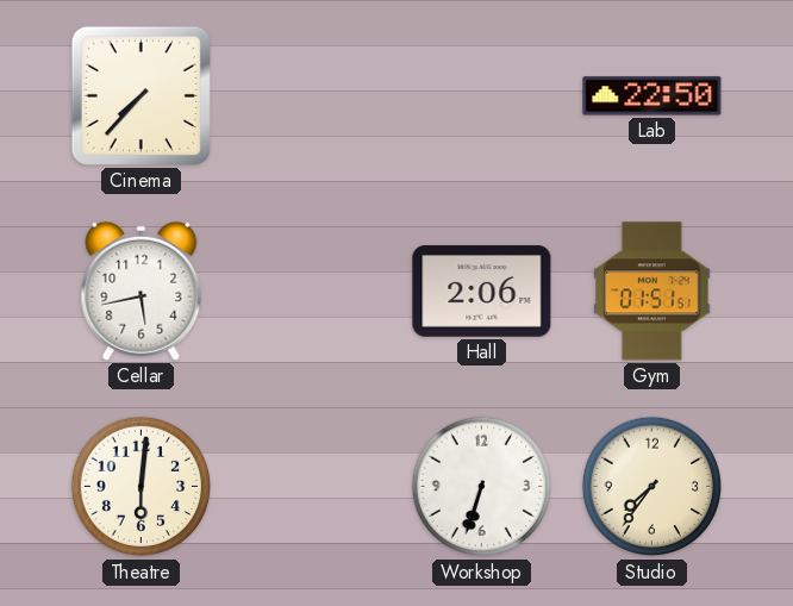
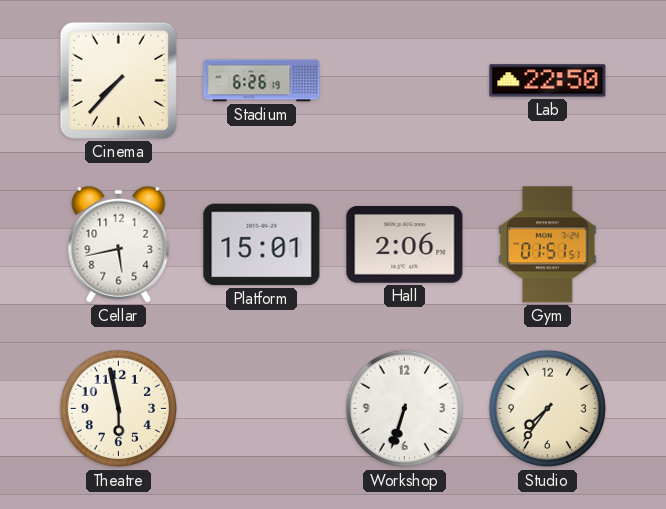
Stadium: none -> 6:26
Platform: none -> 15:01
Theatre: 6:01 -> 5:58
